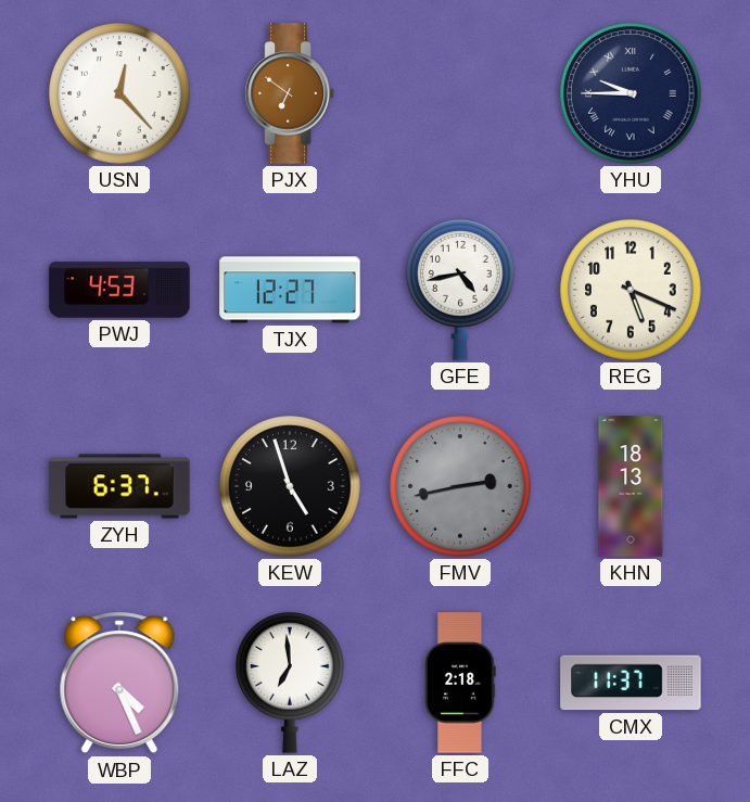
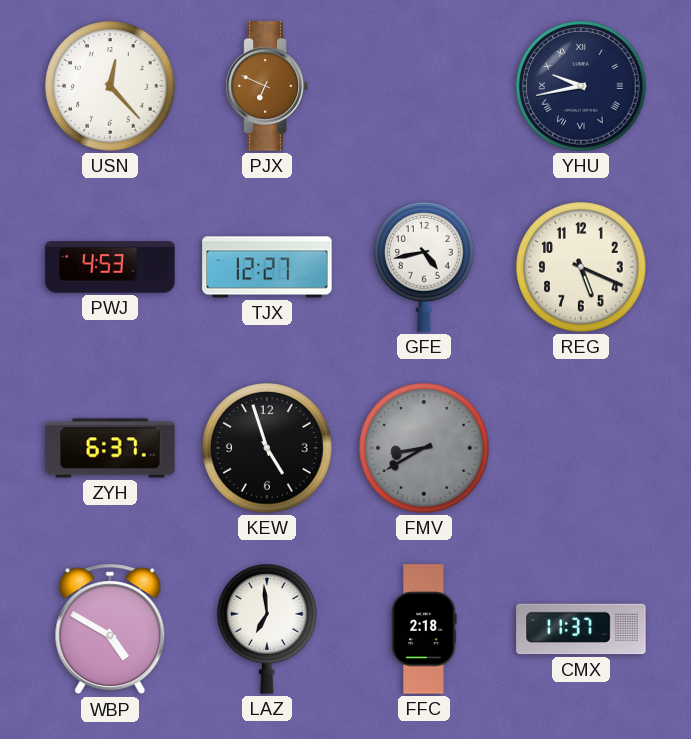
PJX: 6:51 -> 6:49
YHU: 9:45 -> 9:43
FMV: 2:43 -> 8:40
KHN: 18:13 -> none
WBP: 4:26 -> 4:50
